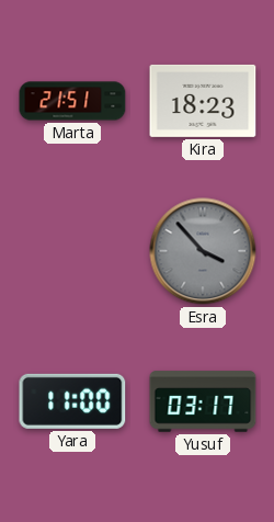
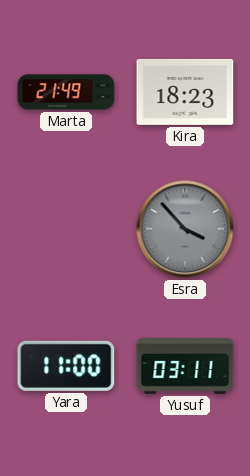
Marta: 21:51 -> 21:49
Yusuf: 03:17 -> 03:11
